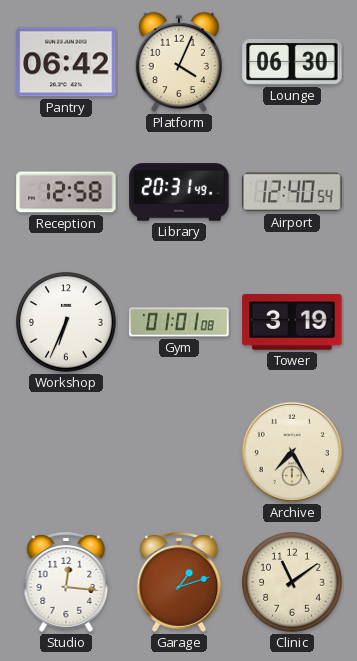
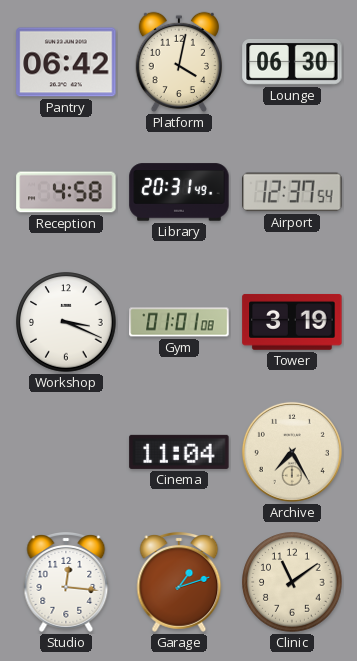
Platform: 4:04 -> 4:02
Reception: 12:58 -> 4:58
Airport: 12:40 -> 12:37
Workshop: 6:34 -> 3:19
Cinema: none -> 11:04
